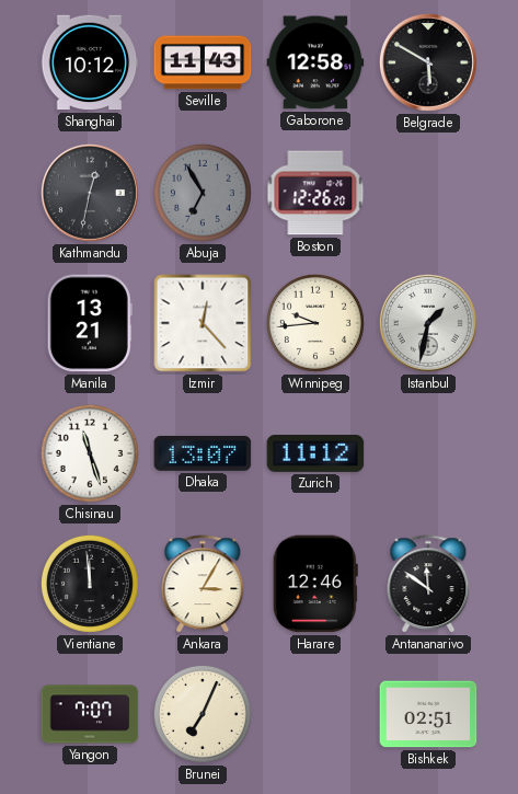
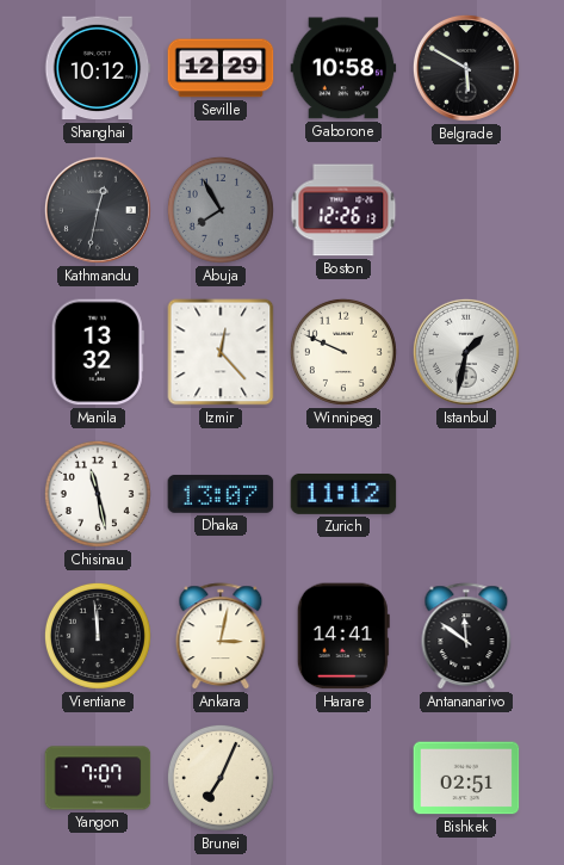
Seville: 11:43 -> 12:29
Gaborone: 12:58 -> 10:58
Abuja: 6:55 -> 7:55
Boston: 12:26:20 -> 12:26:13
Manila: 13:21 -> 13:32
Winnipeg: 9:44 -> 9:49
Chisinau: 11:27 -> 11:28
Ankara: 3:05 -> 3:02
Harare: 12:46 -> 14:41
